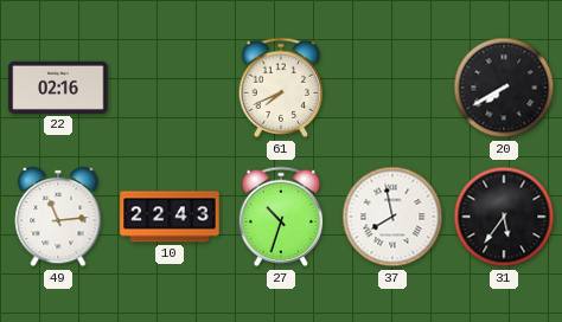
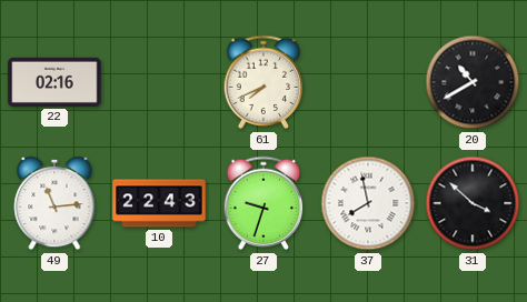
20: 7:40 -> 10:40
27: 10:33 -> 9:33
31: 5:36 -> 3:52
